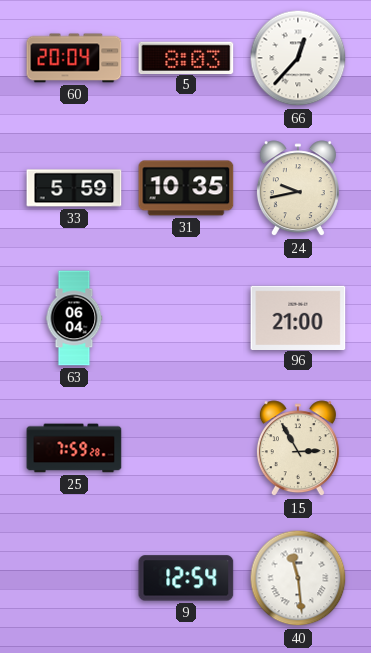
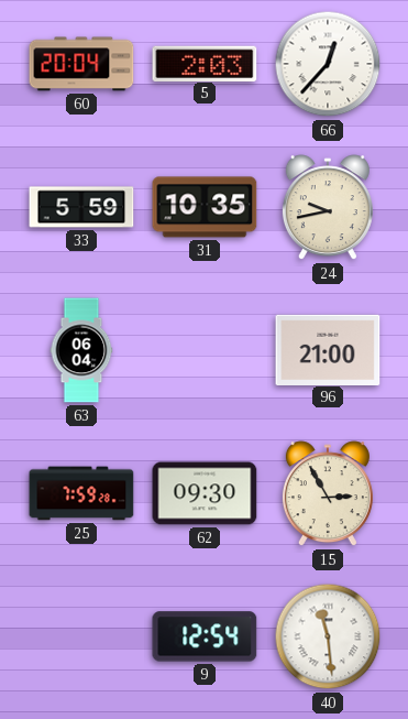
5: 8:03 -> 2:03
62: none -> 09:30
